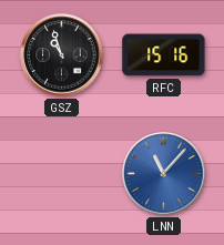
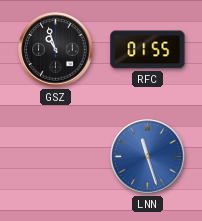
RFC: 15:16 -> 01:55
LNN: 11:07 -> 11:27
